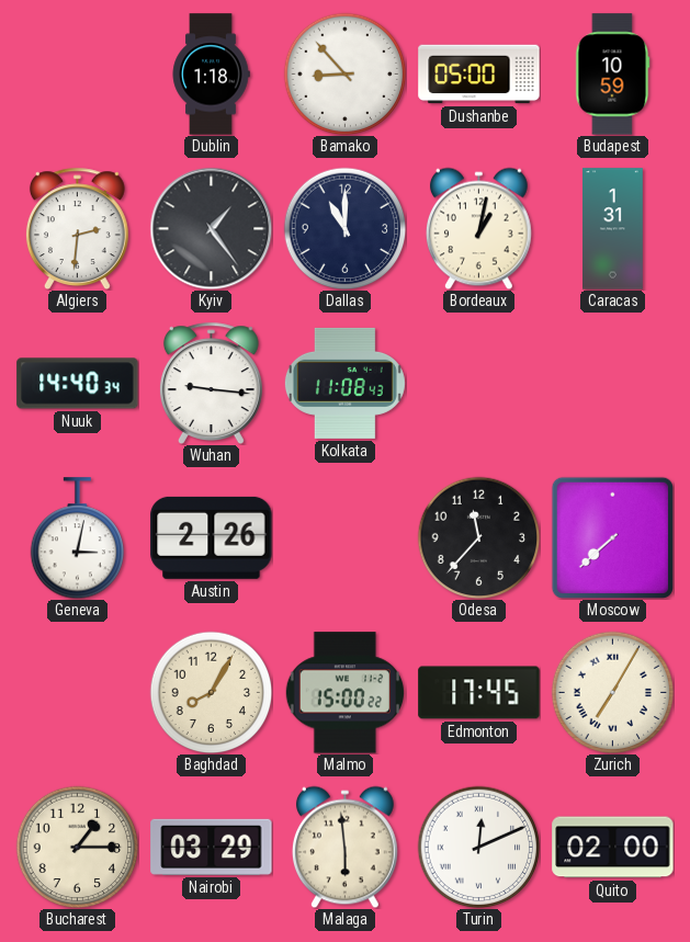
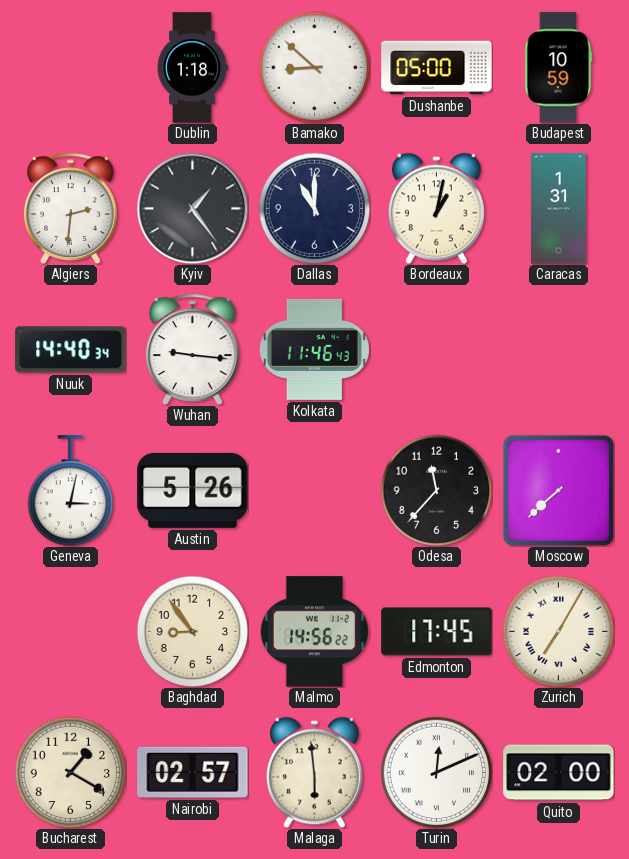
Bamako: 8:53 -> 8:52
Kolkata: 11:08 -> 11:46
Austin: 2:26 -> 5:26
Baghdad: 8:05 -> 8:54
Malmo: 15:00 -> 14:56
Bucharest: 1:15 -> 1:20
Nairobi: 03:29 -> 02:57
